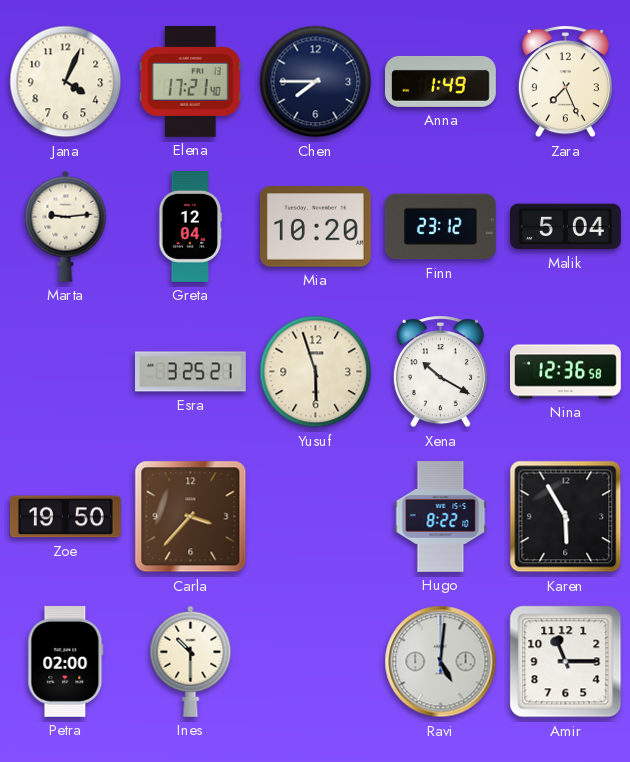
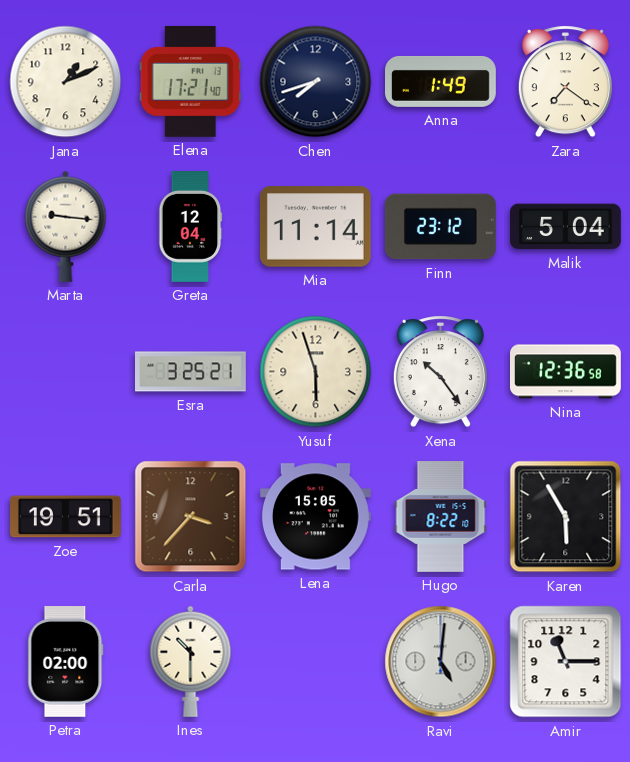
Jana: 4:04 -> 1:11
Chen: 7:45 -> 7:42
Zara: 7:26 -> 7:21
Marta: 9:14 -> 9:16
Mia: 10:20 -> 11:14
Xena: 10:20 -> 10:24
Zoe: 19:50 -> 19:51
Lena: none -> 15:05
